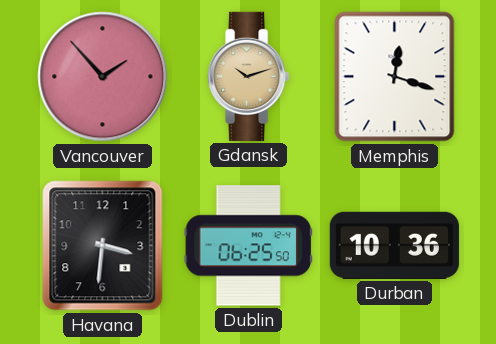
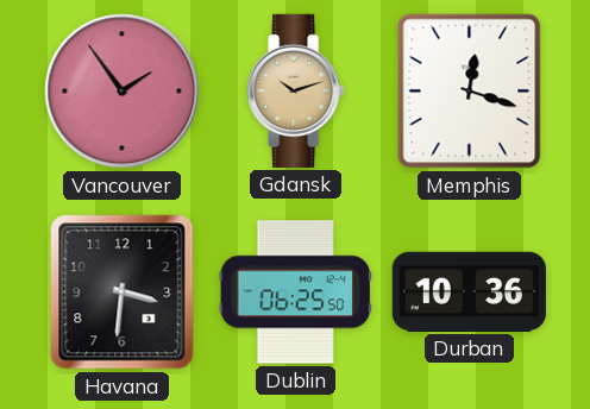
Vancouver: 1:53 -> 1:54
